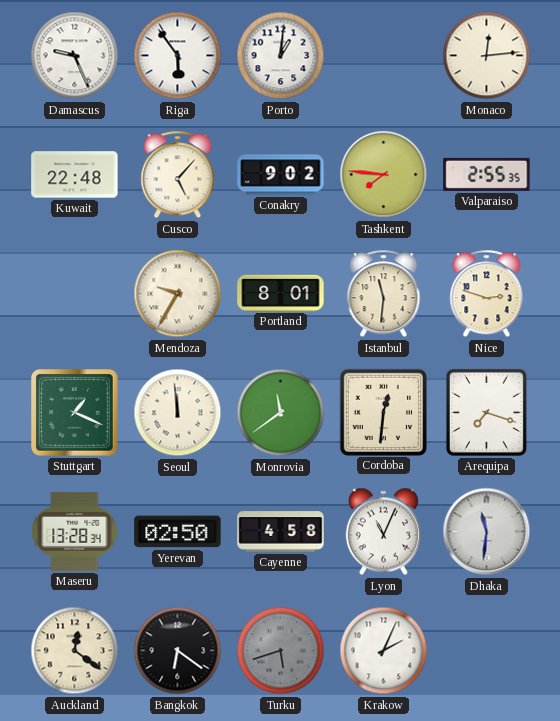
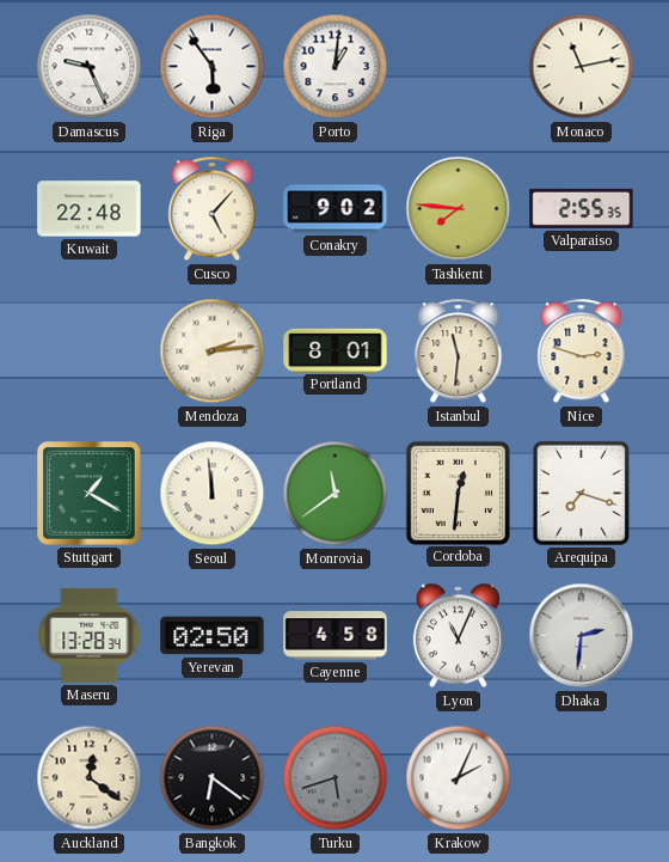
Monaco: 12:14 -> 11:13
Mendoza: 9:35 -> 2:14
Stuttgart: 1:19 -> 1:20
Dhaka: 11:31 -> 2:31
